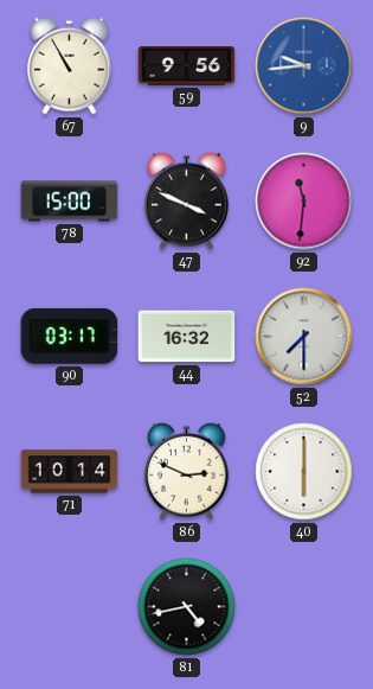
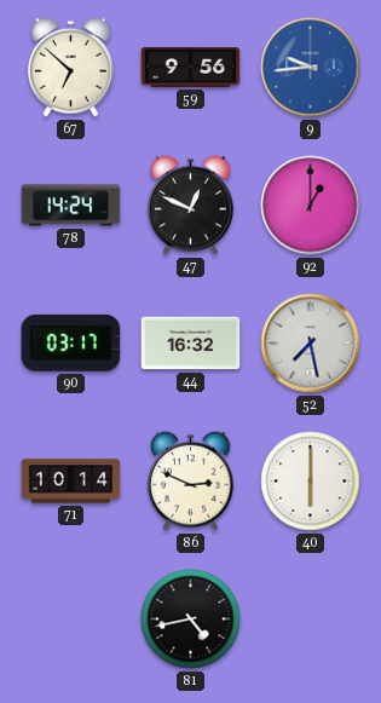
67: 10:55 -> 6:52
78: 15:00 -> 14:24
47: 3:49 -> 12:49
92: 11:31 -> 1:00
52: 7:30 -> 7:28
